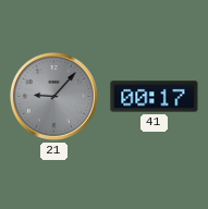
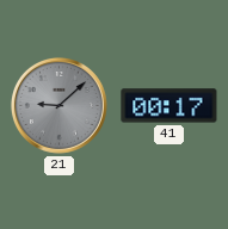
21: 9:07 -> 9:08
